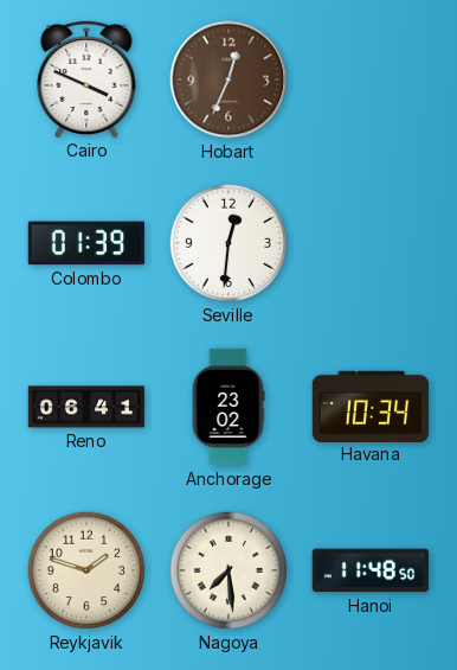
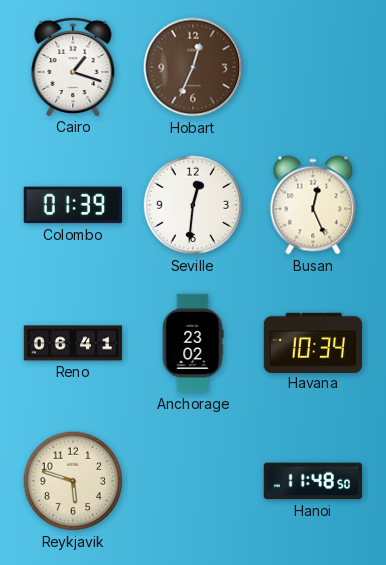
Cairo: 3:49 -> 1:18
Busan: none -> 12:26
Reykjavik: 1:48 -> 5:48
Nagoya: 7:29 -> none
